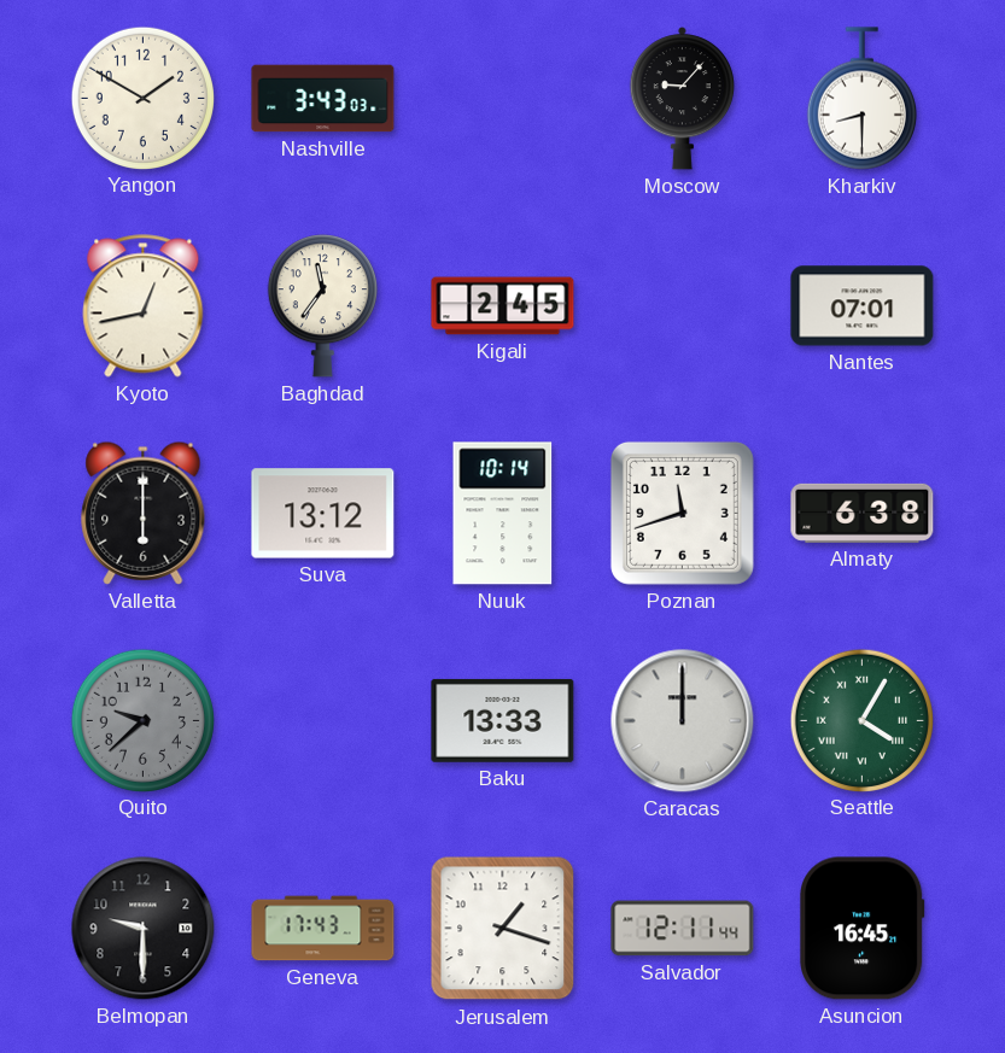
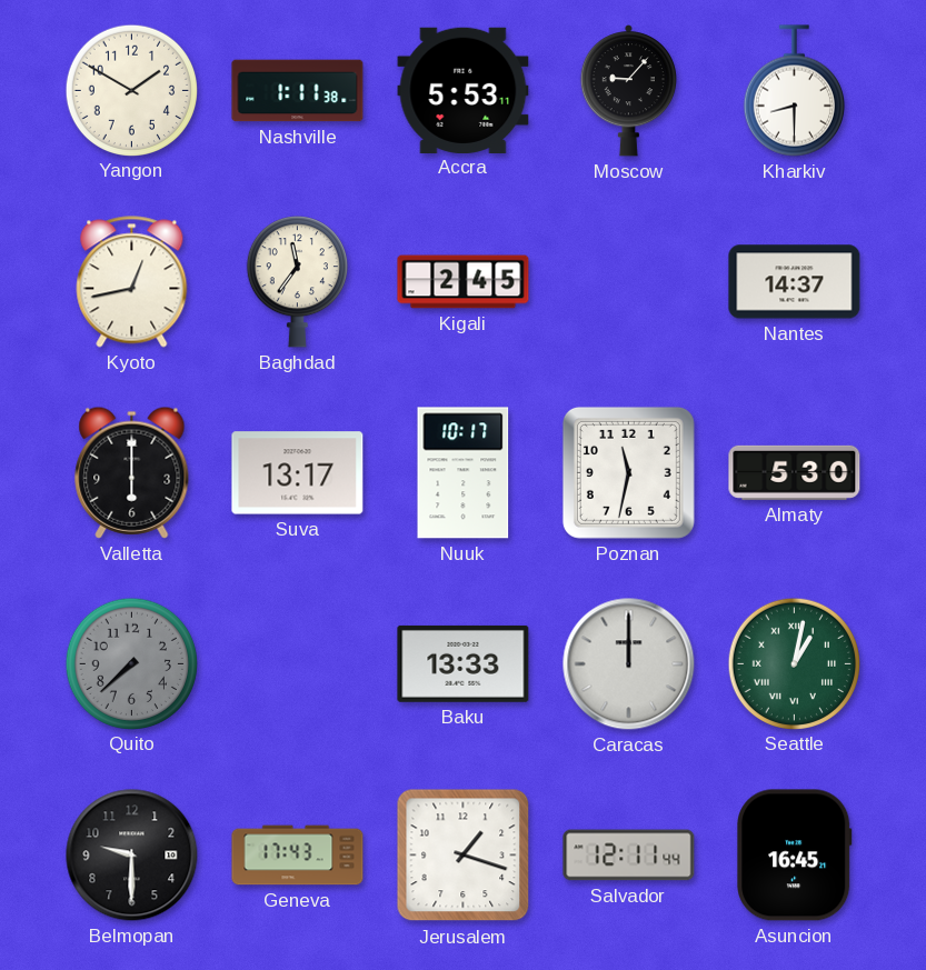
Nashville: 3:43 -> 1:11
Accra: none -> 5:53
Nantes: 07:01 -> 14:37
Suva: 13:12 -> 13:17
Nuuk: 10:14 -> 10:17
Poznan: 11:42 -> 11:32
Almaty: 6:38 -> 5:30
Quito: 9:38 -> 7:38
Seattle: 4:05 -> 1:02
